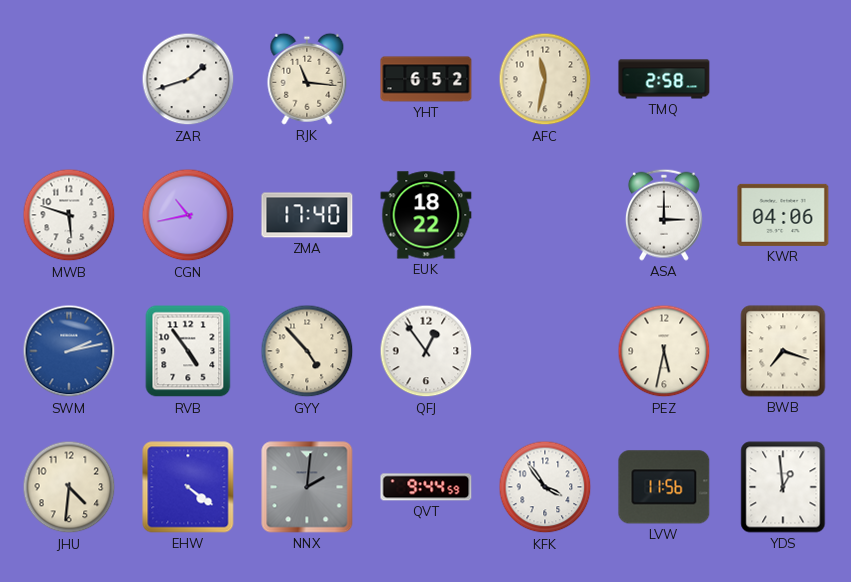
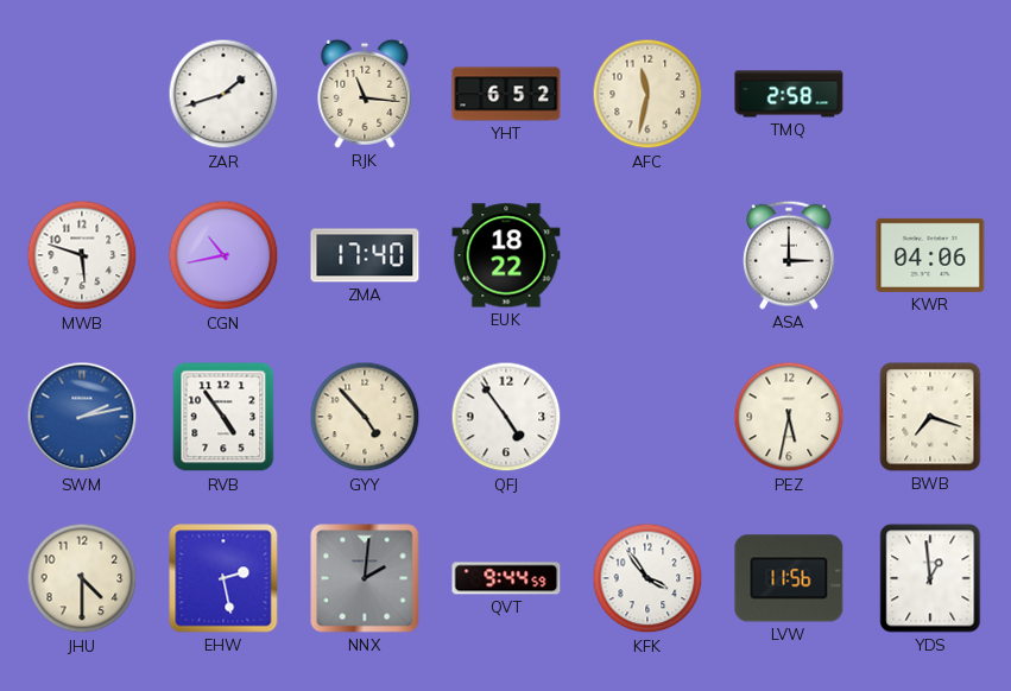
QFJ: 12:54 -> 4:54
JHU: 4:31 -> 4:30
EHW: 4:21 -> 2:28
